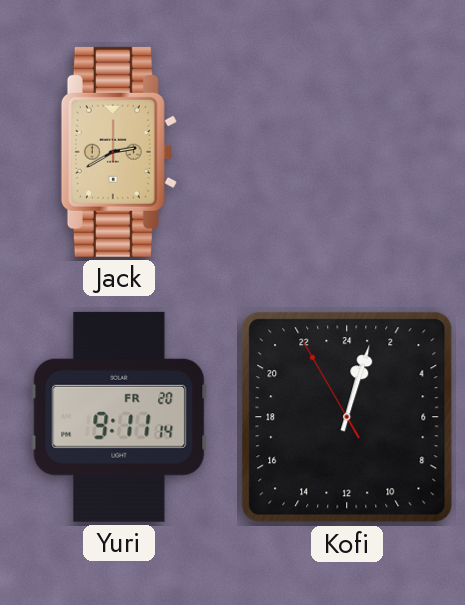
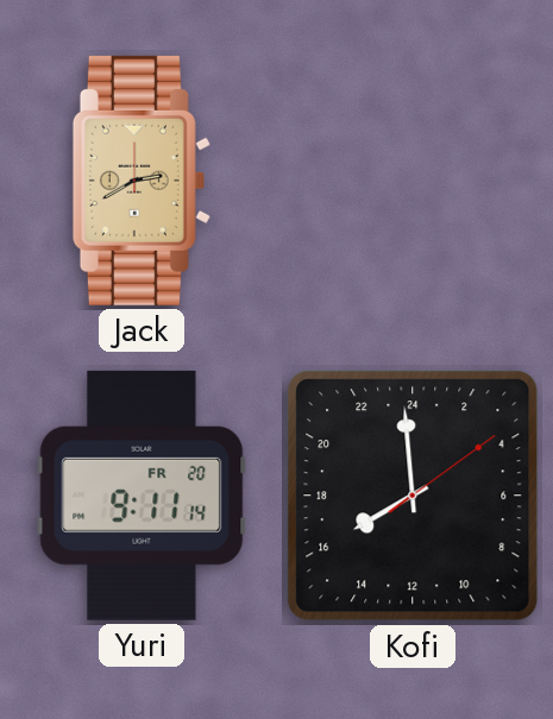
Kofi: 1:02 -> 15:59
